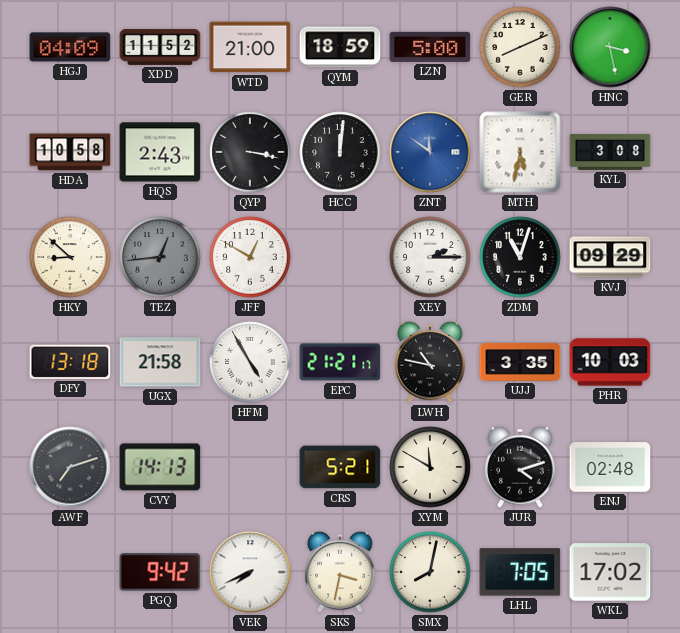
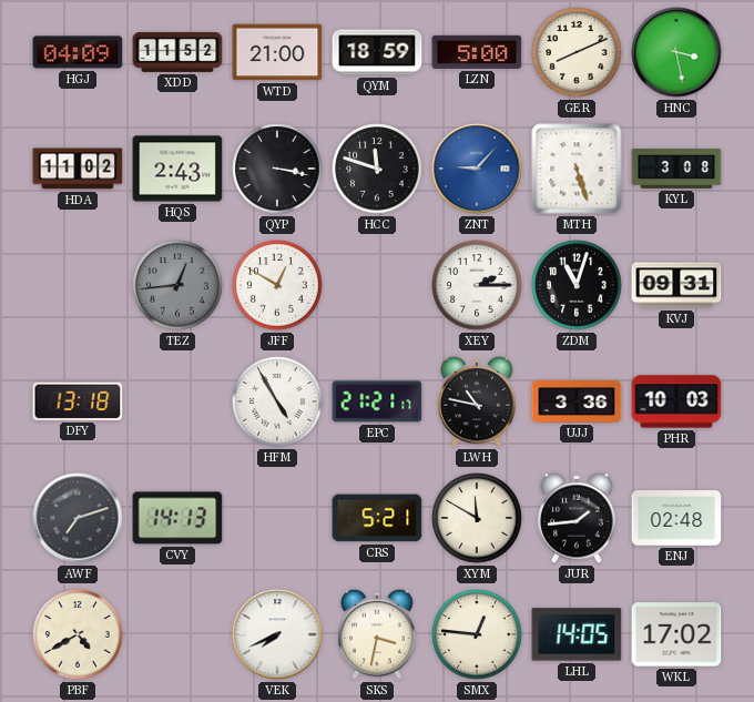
HDA: 10:58 -> 11:02
HCC: 12:01 -> 11:48
ZNT: 11:51 -> 9:07
MTH: 5:32 -> 5:27
HKY: 8:52 -> none
KVJ: 09:29 -> 09:31
UGX: 21:58 -> none
UJJ: 3:35 -> 3:36
JUR: 4:12 -> 1:44
PBF: none -> 4:40
PGQ: 9:42 -> none
SMX: 8:02 -> 12:46
LHL: 7:05 -> 14:05
